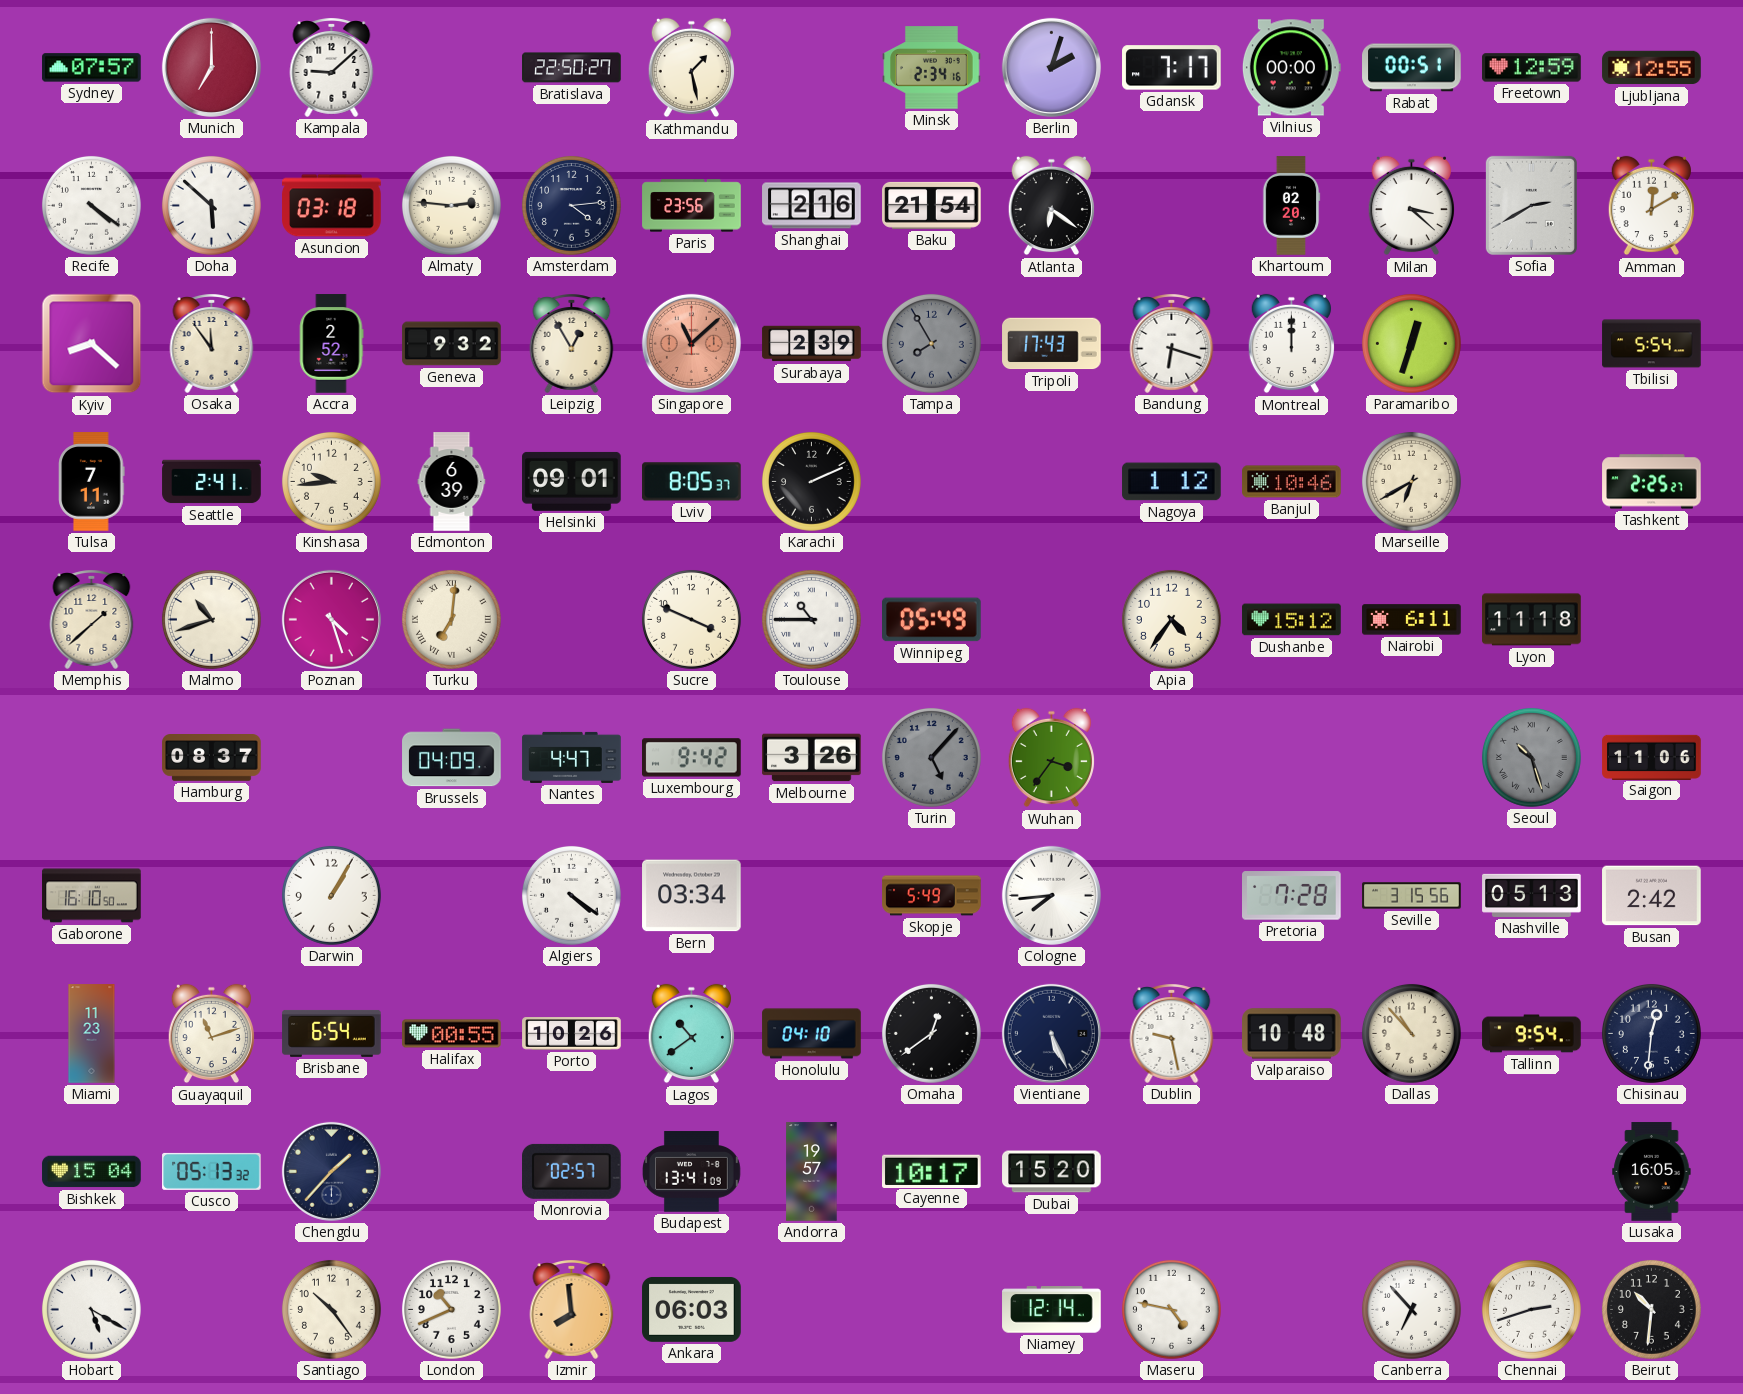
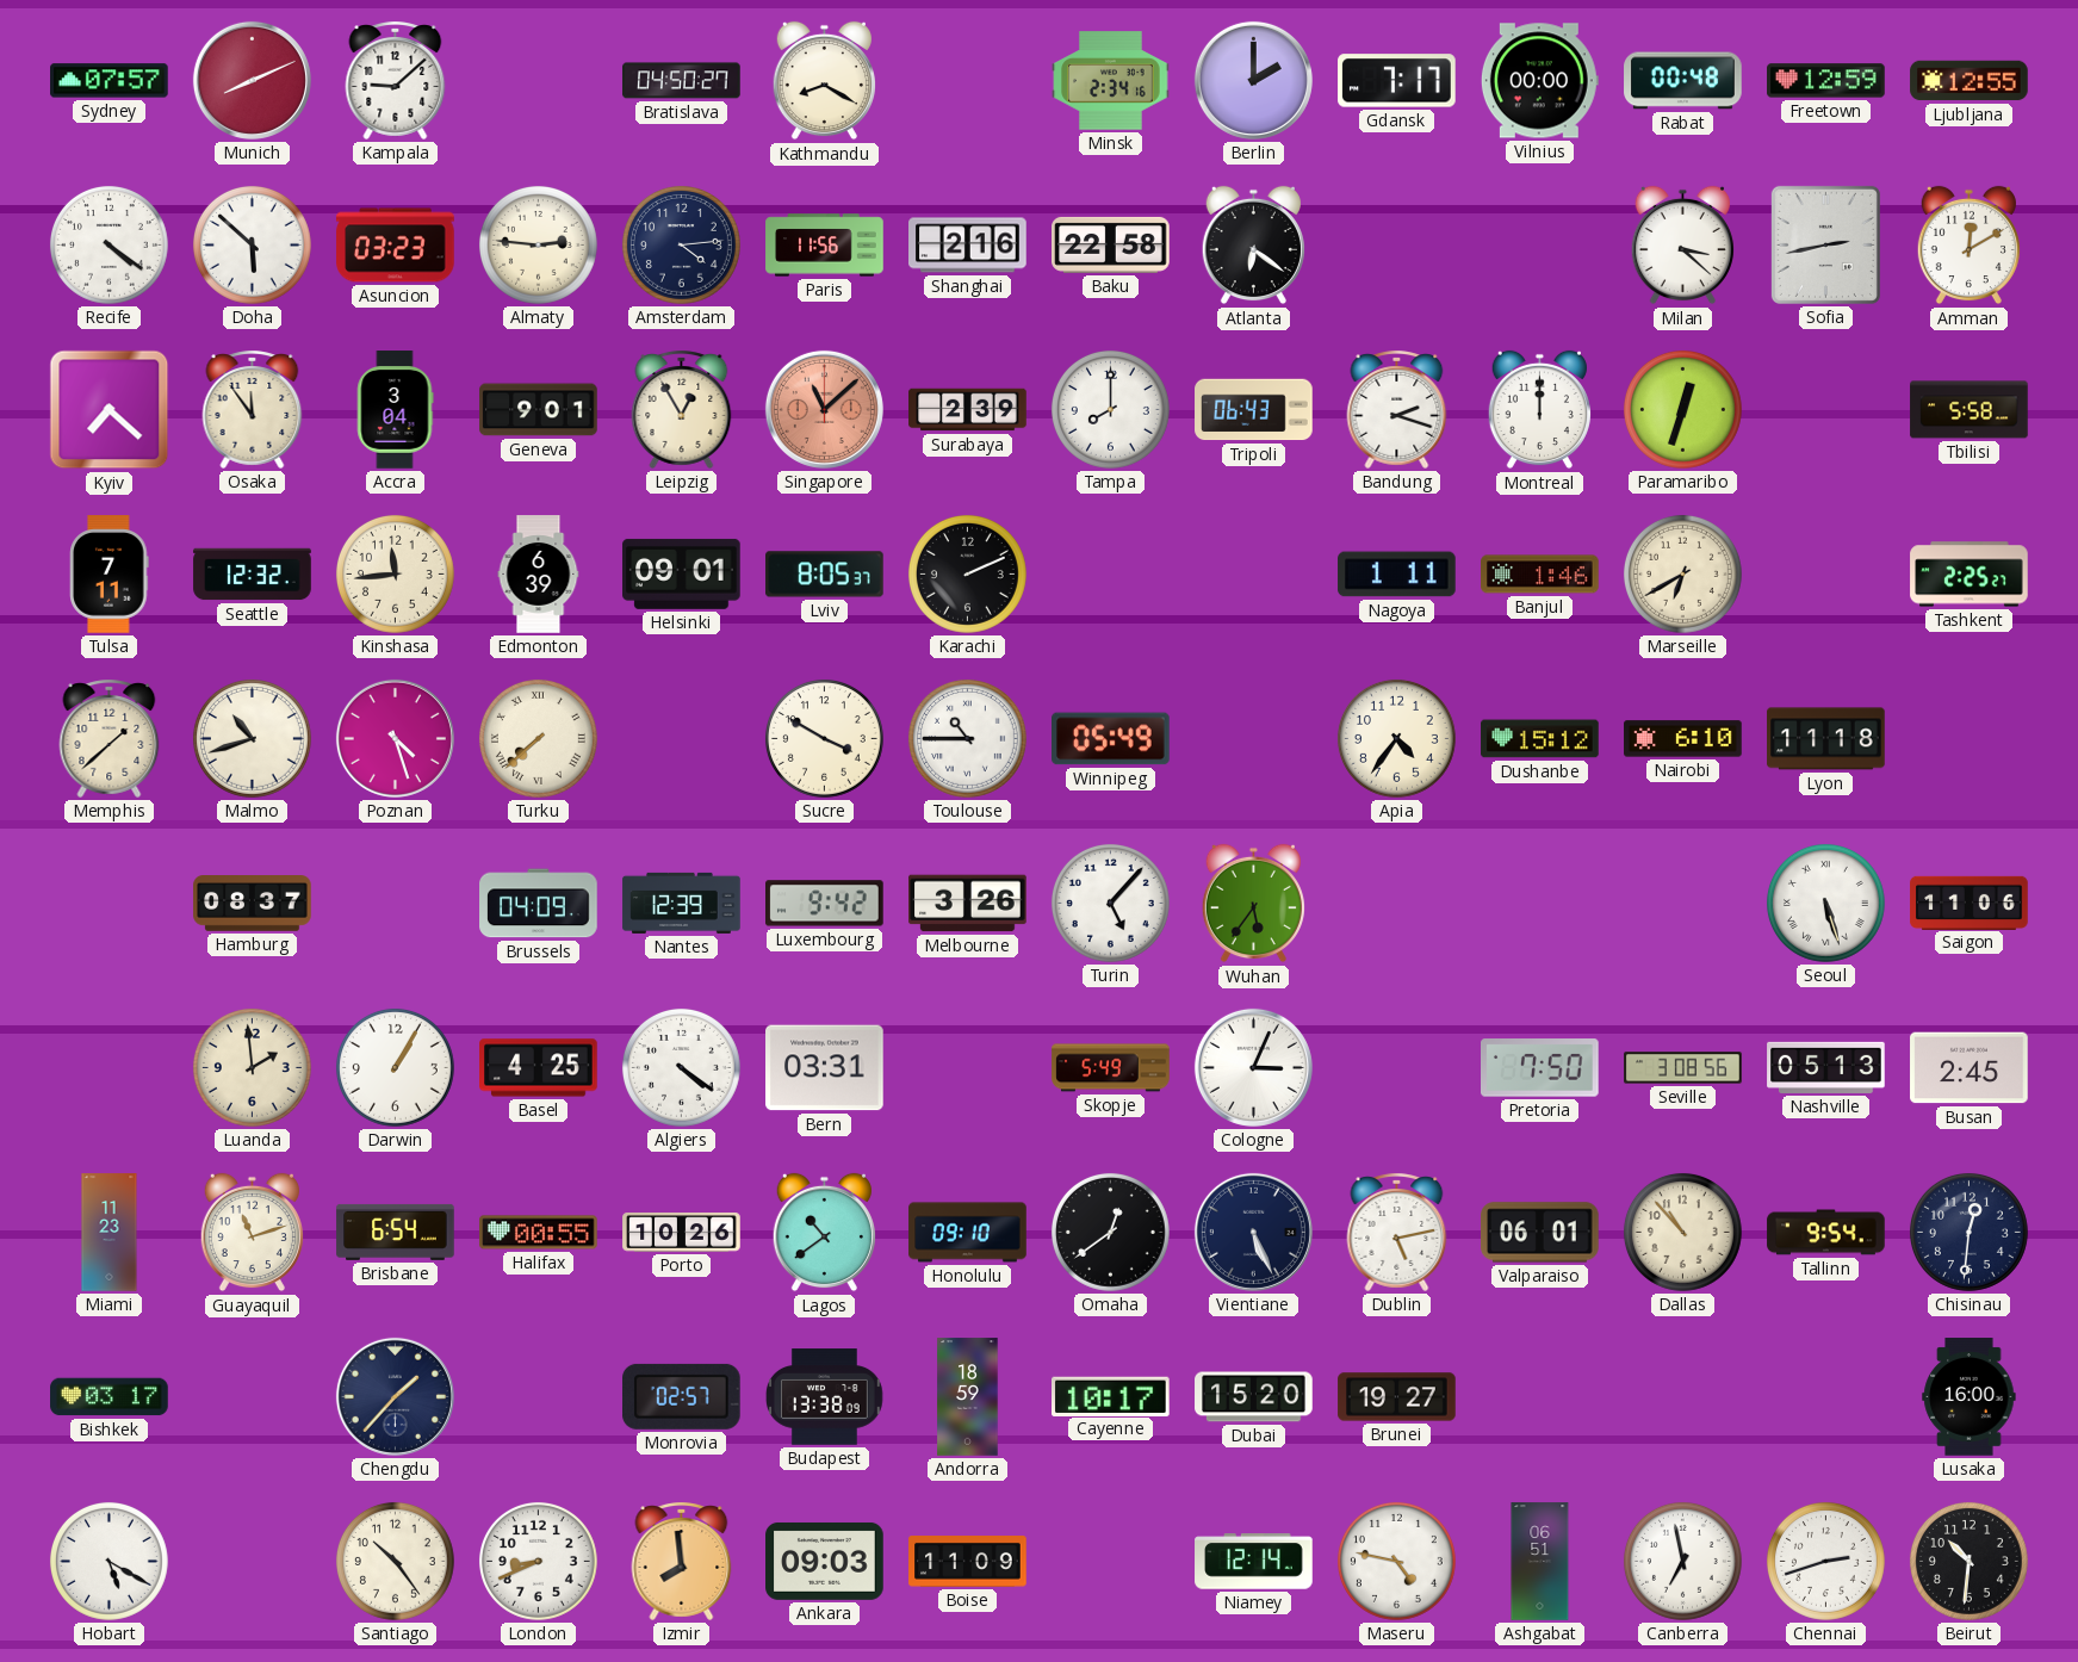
Munich: 7:00 -> 8:11
Bratislava: 22:50 -> 04:50
Kathmandu: 1:28 -> 8:20
Berlin: 2:03 -> 2:00
Rabat: 00:51 -> 00:48
Asuncion: 03:18 -> 03:23
Paris: 23:56 -> 11:56
Baku: 21:54 -> 22:58
Khartoum: 02:20 -> none
Sofia: 2:40 -> 2:43
Kyiv: 8:22 -> 7:22
Accra: 2:52 -> 3:04
Geneva: 9:32 -> 9:01
Tampa: 7:55 -> 8:00
Tampa dial: grey -> white
Tripoli: 17:43 -> 06:43
Bandung: 6:18 -> 2:18
Tbilisi: 5:54 -> 5:58
Seattle: 2:41 -> 12:32
Kinshasa: 9:44 -> 11:44
Nagoya: 1:12 -> 1:11
Banjul: 10:46 -> 1:46
Turku: 7:01 -> 7:38
Sucre: 3:49 -> 3:50
Nairobi: 6:11 -> 6:10
Nantes: 4:47 -> 12:39
Turin dial: grey -> white
Wuhan: 3:36 -> 5:36
Seoul: 10:27 -> 5:27
Seoul dial: grey -> white
Gaborone: 16:10 -> none
Luanda: none -> 1:59
Basel: none -> 4:25
Bern: 03:34 -> 03:31
Cologne: 7:44 -> 3:04
Pretoria: 7:28 -> 7:50
Seville: 3:15 -> 3:08
Busan: 2:42 -> 2:45
Honolulu: 04:10 -> 09:10
Dublin: 9:28 -> 5:13
Valparaiso: 10:48 -> 06:01
Bishkek: 15:04 -> 03:17
Cusco: 05:13 -> none
Budapest: 13:41 -> 13:38
Andorra: 19:57 -> 18:59
Brunei: none -> 19:27
Lusaka: 16:05 -> 16:00
London: 10:41 -> 8:41
Ankara: 06:03 -> 09:03
Boise: none -> 11:09
Ashgabat: none -> 06:51
Canberra: 6:53 -> 6:58
